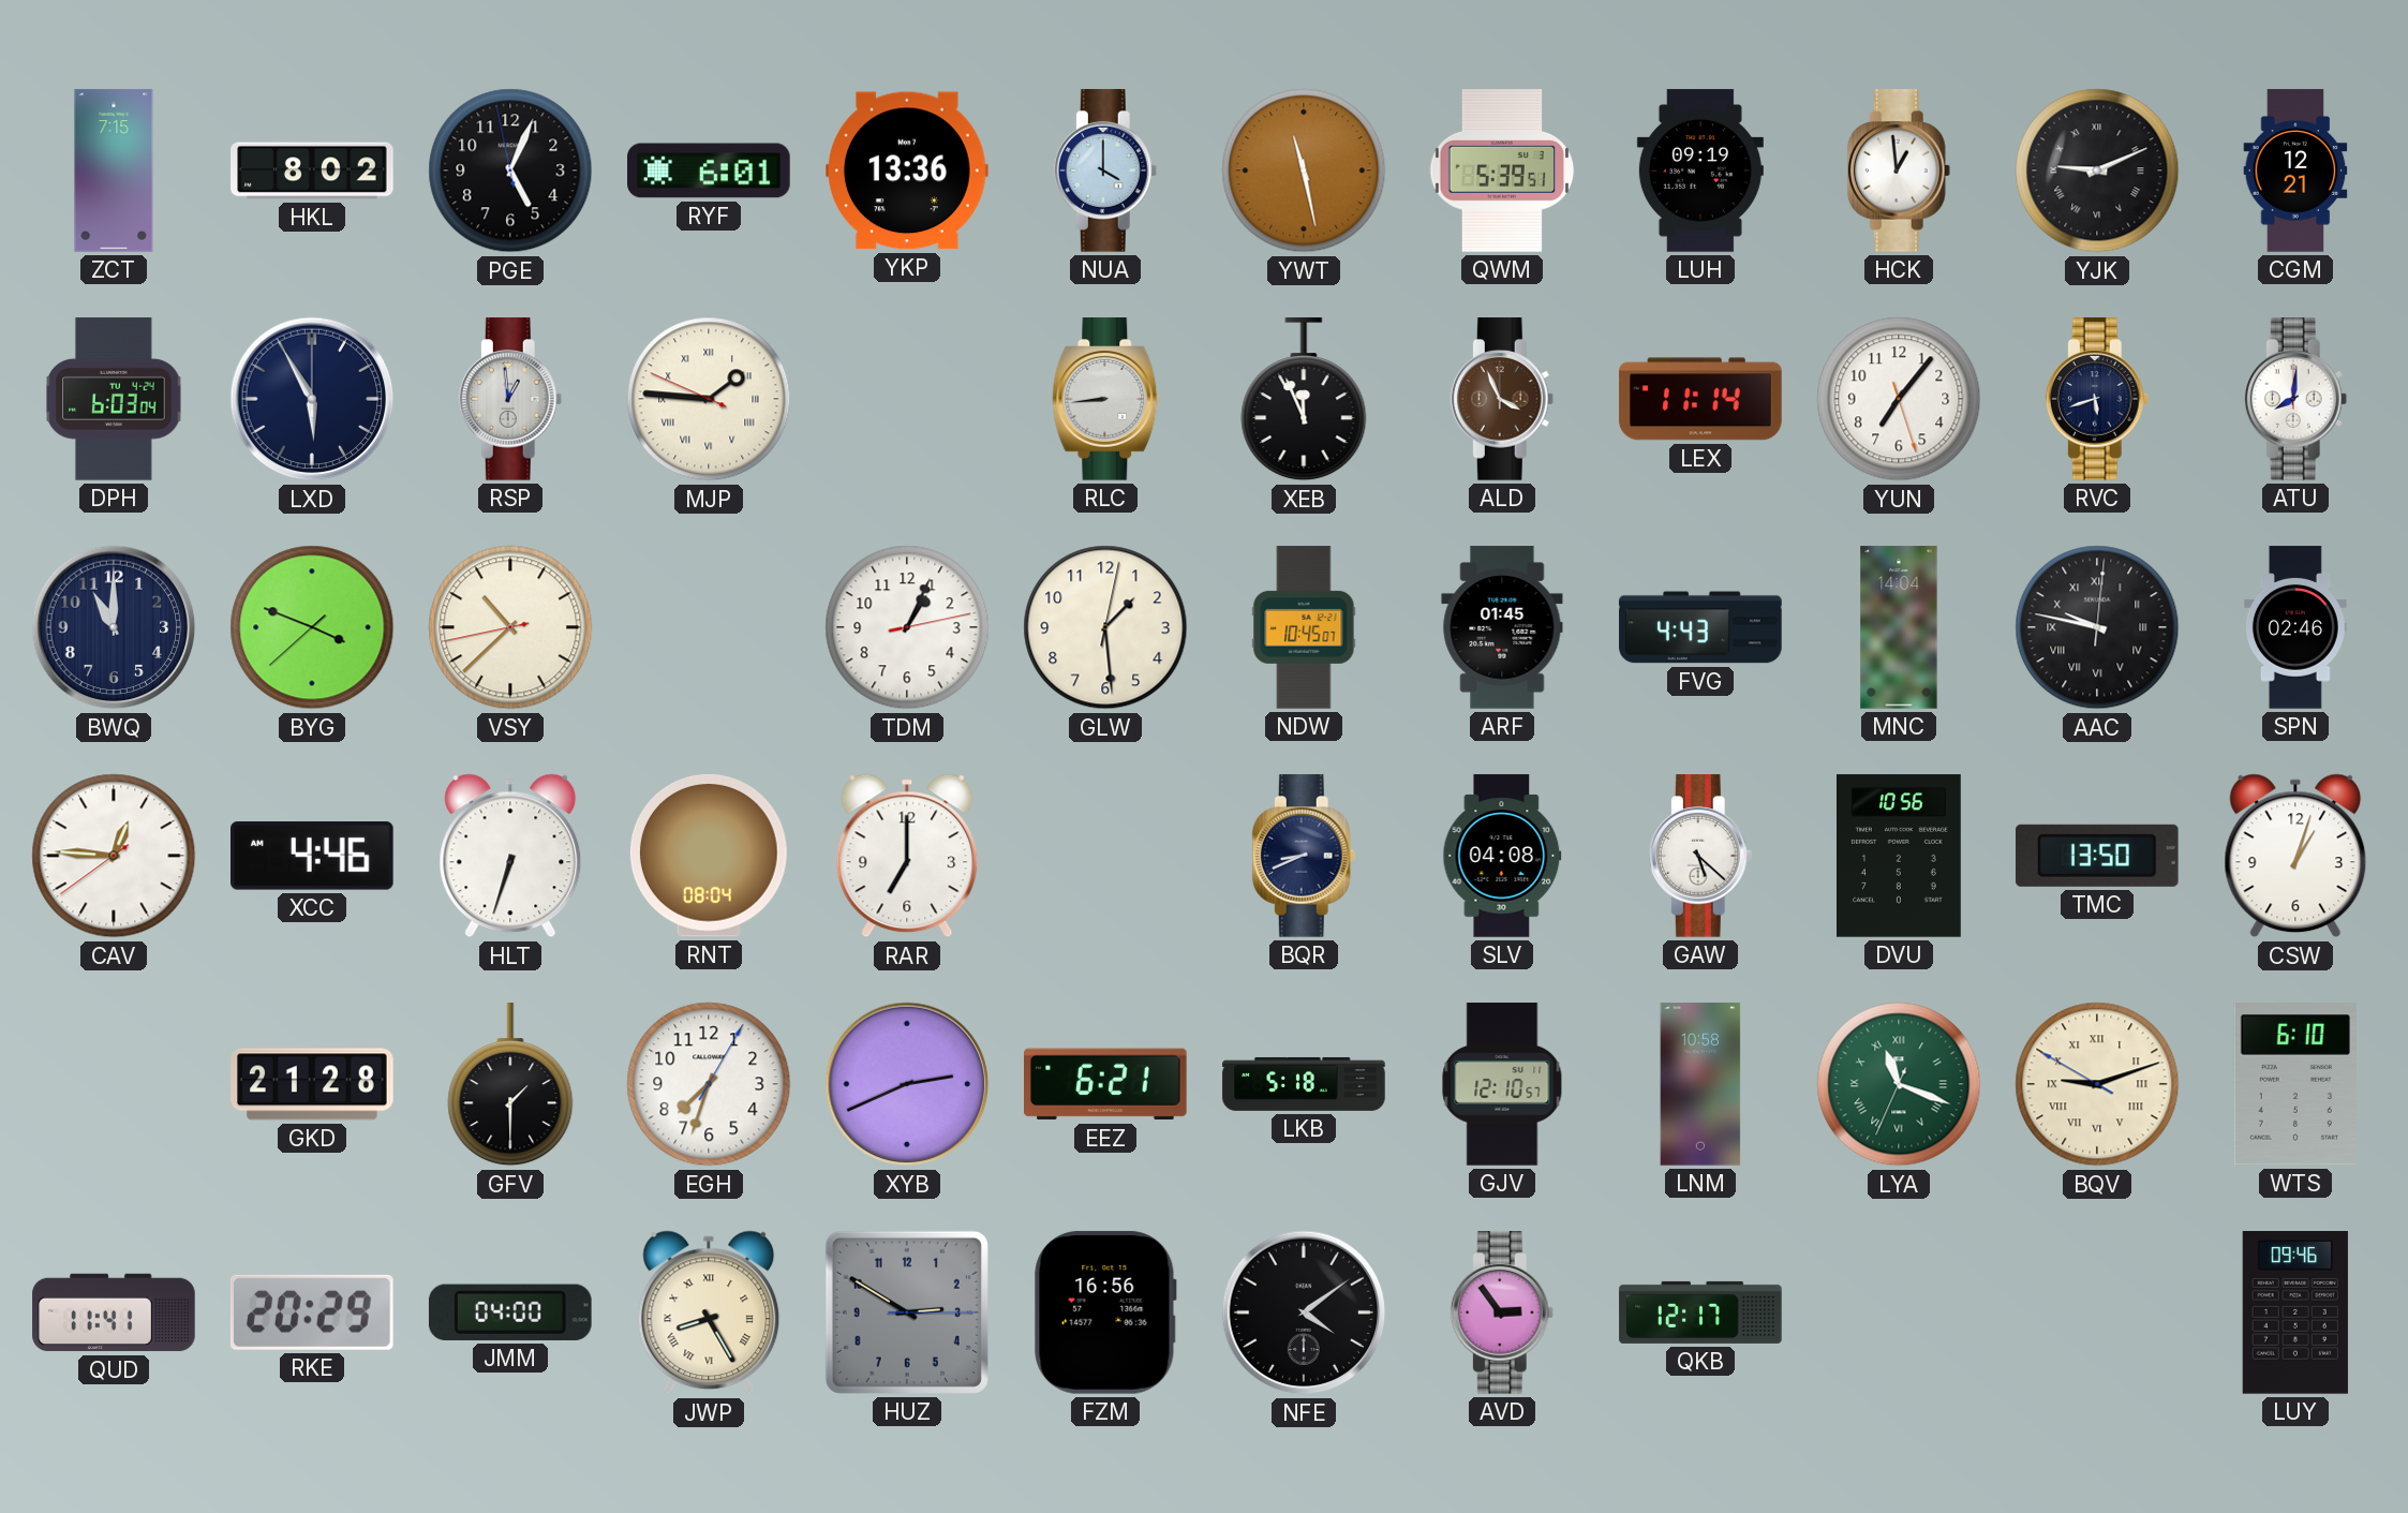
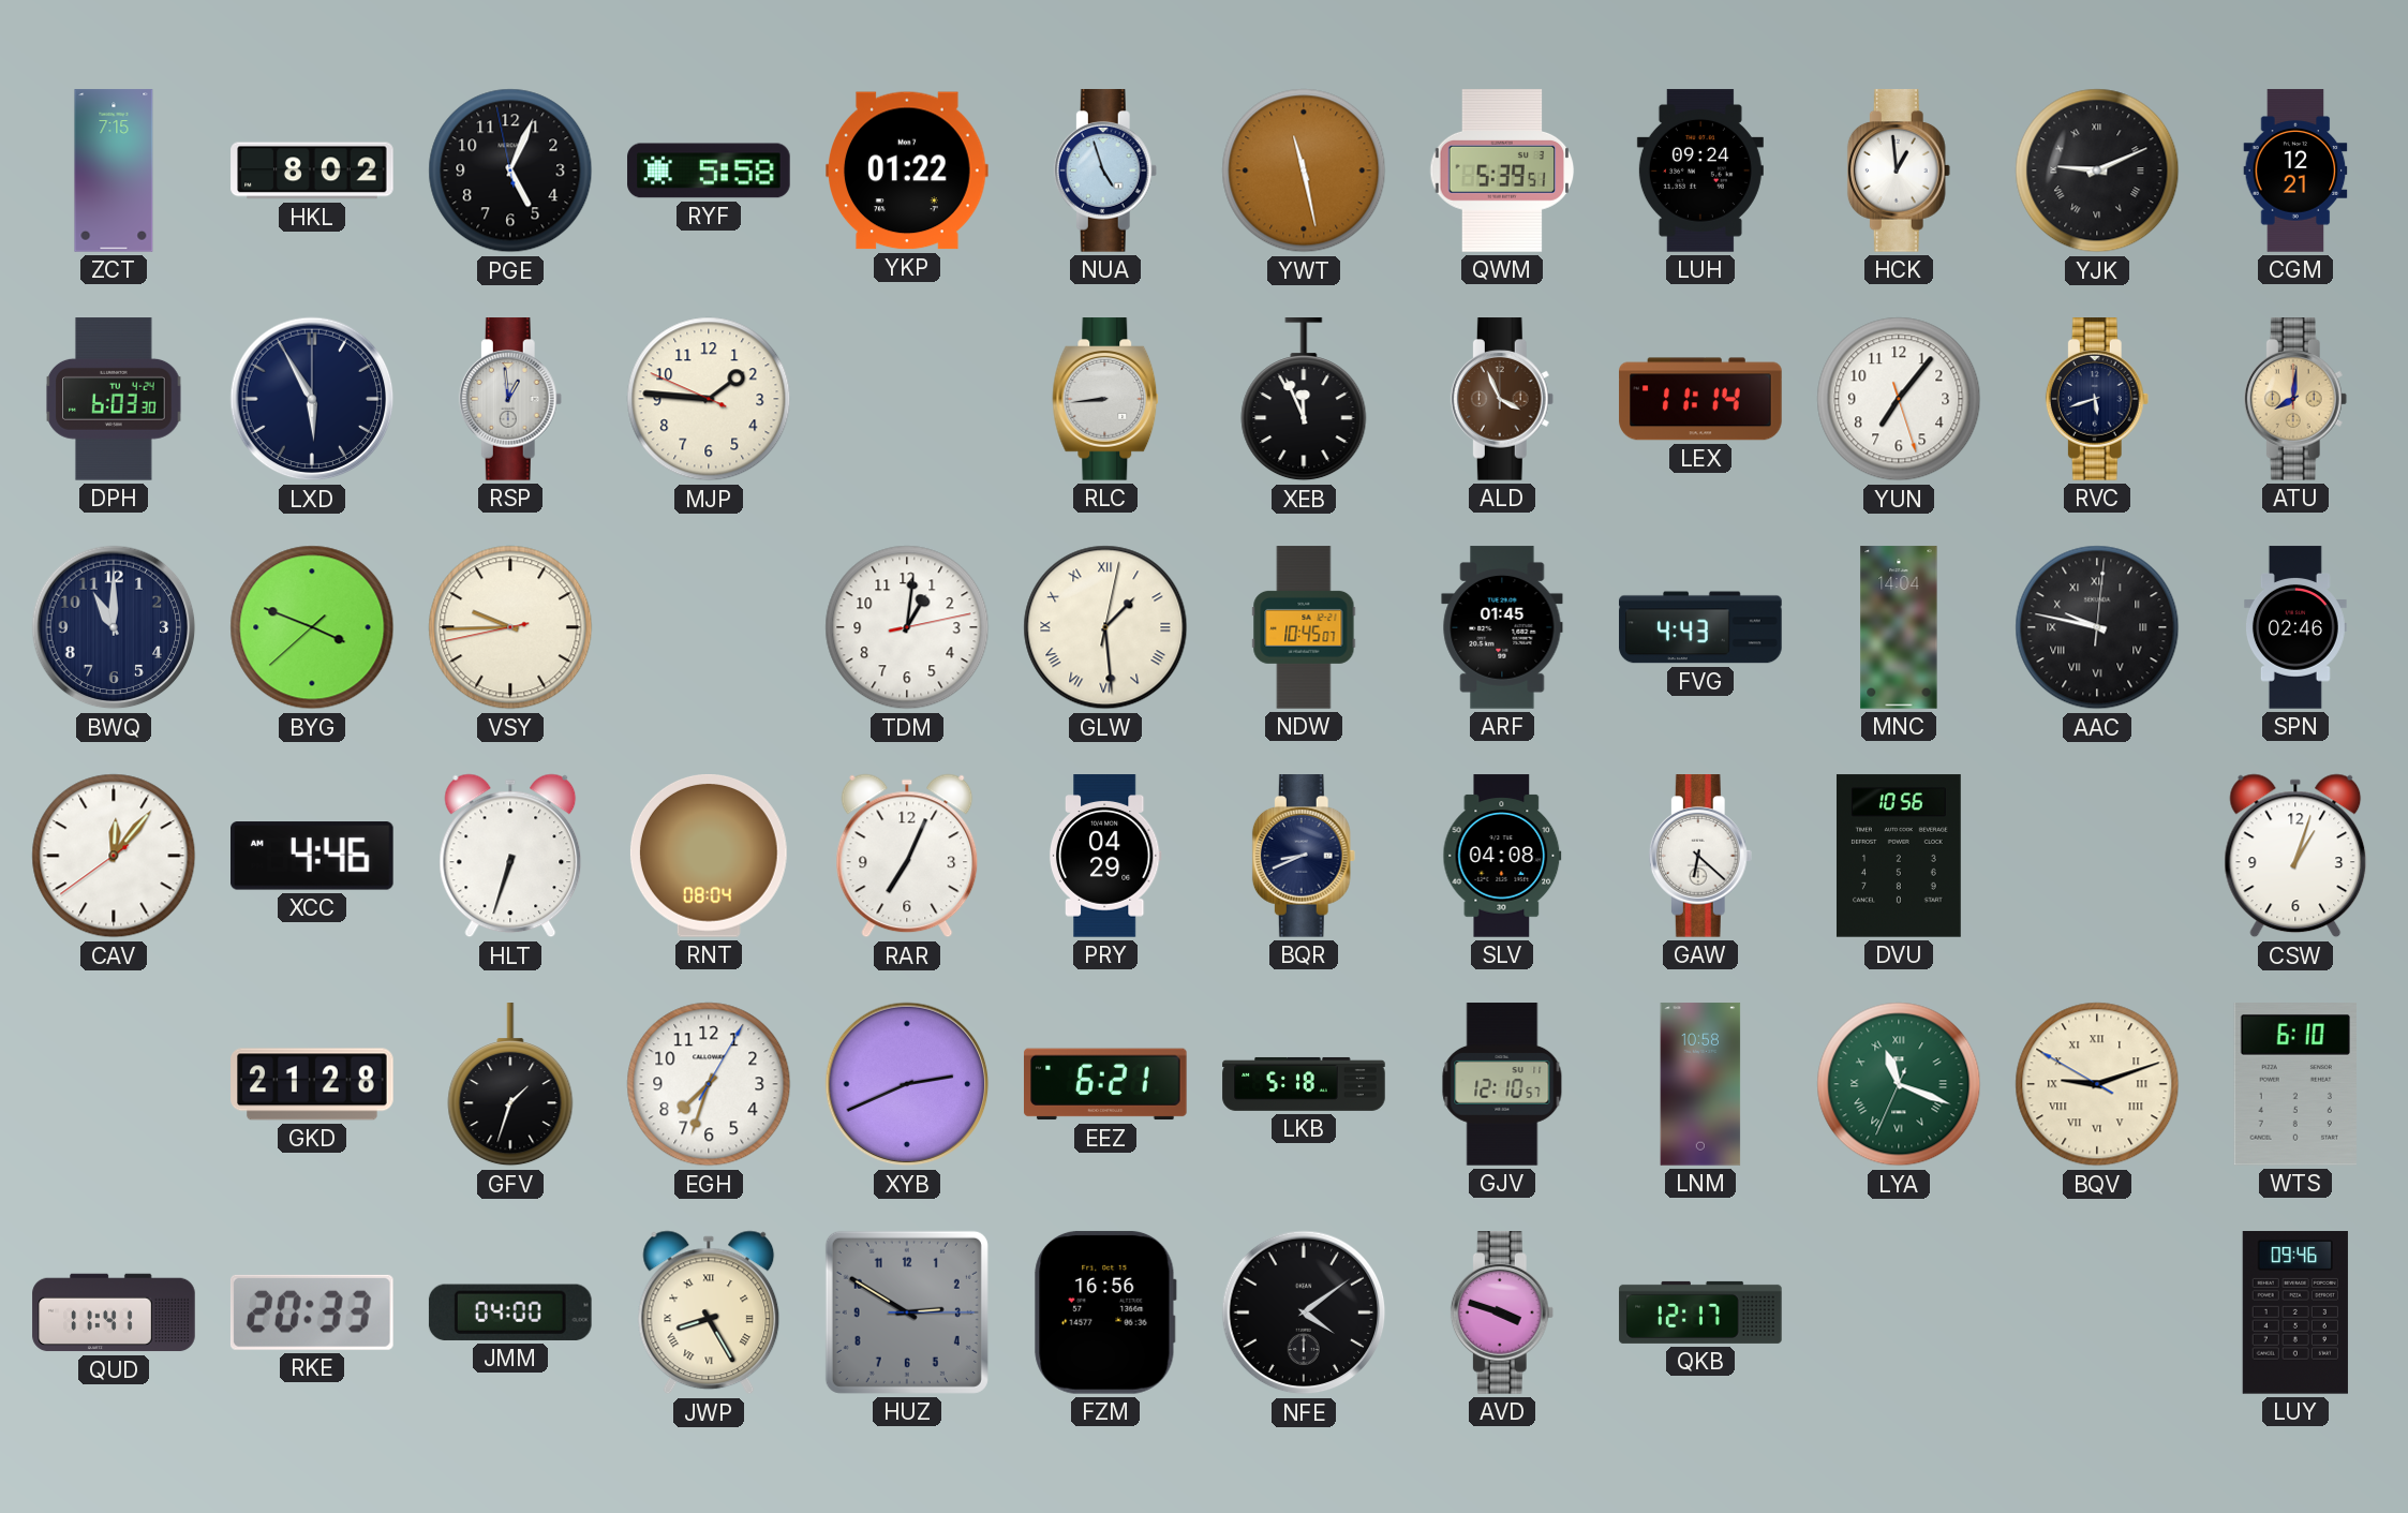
RYF: 6:01 -> 5:58
YKP: 13:36 -> 01:22
NUA: 4:00 -> 4:57
LUH: 09:19 -> 09:24
DPH: 6:03:04 -> 6:03:30
MJP numerals: Roman -> Arabic
ATU dial: white -> champagne
VSY: 10:37 -> 9:44
TDM: 1:04 -> 1:01
GLW numerals: Arabic -> Roman
CAV: 12:45 -> 12:06
RAR: 7:00 -> 7:04
PRY: none -> 04:29
GAW: 5:22 -> 6:22
TMC: 13:50 -> none
GFV: 1:30 -> 1:33
RKE: 20:29 -> 20:33
AVD: 2:54 -> 3:48
